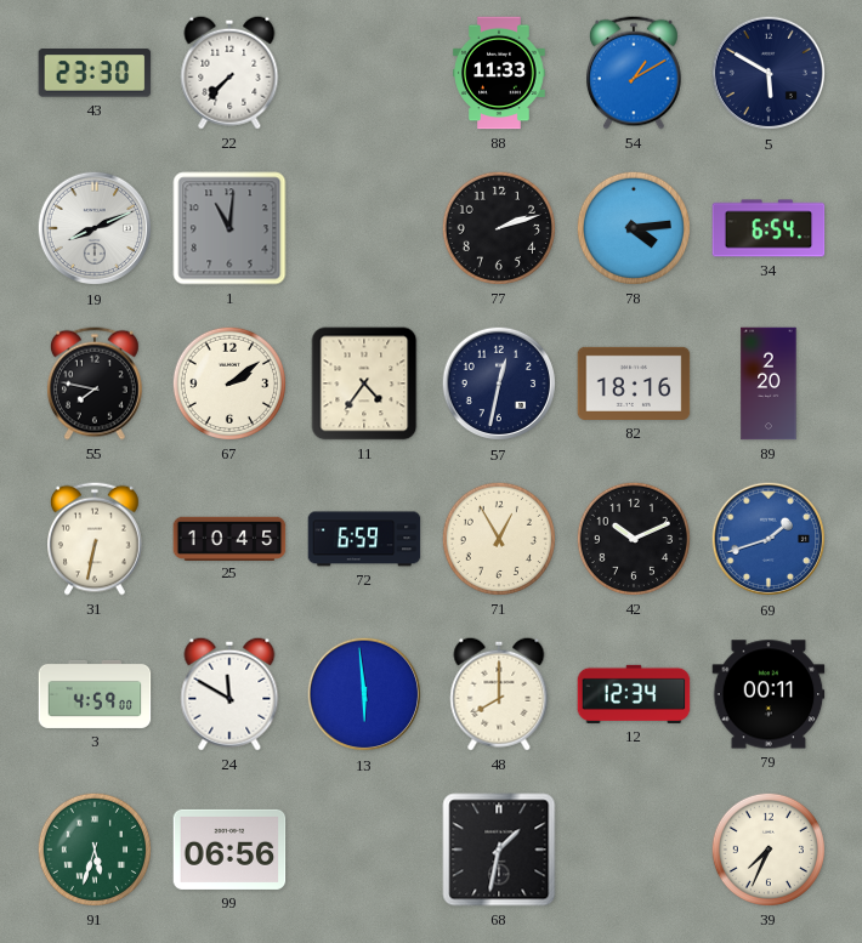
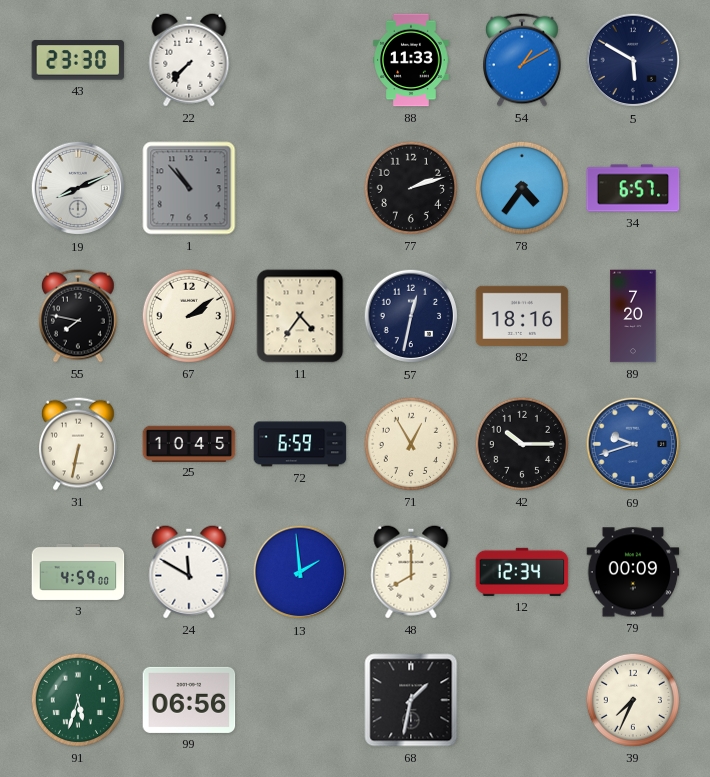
1: 11:01 -> 10:53
78: 4:14 -> 4:36
34: 6:54 -> 6:57
89: 2:20 -> 7:20
42: 10:11 -> 10:15
69: 1:42 -> 9:42
13: 5:59 -> 1:59
79: 00:11 -> 00:09
